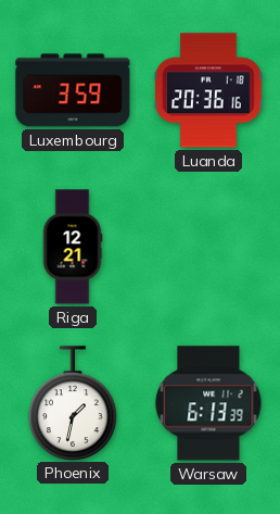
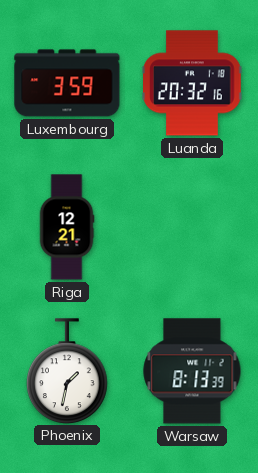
Luanda: 20:36 -> 20:32
Warsaw: 6:13 -> 8:13
